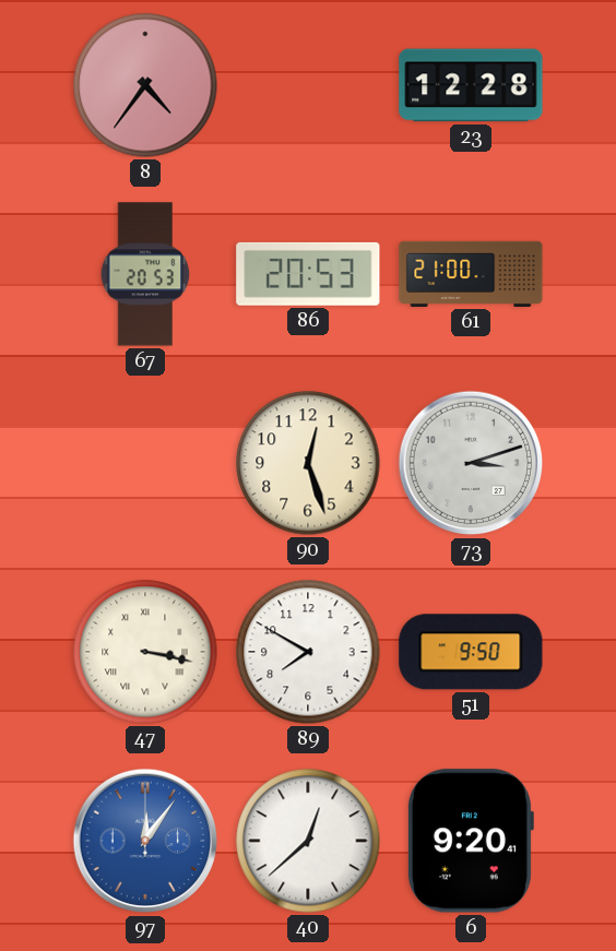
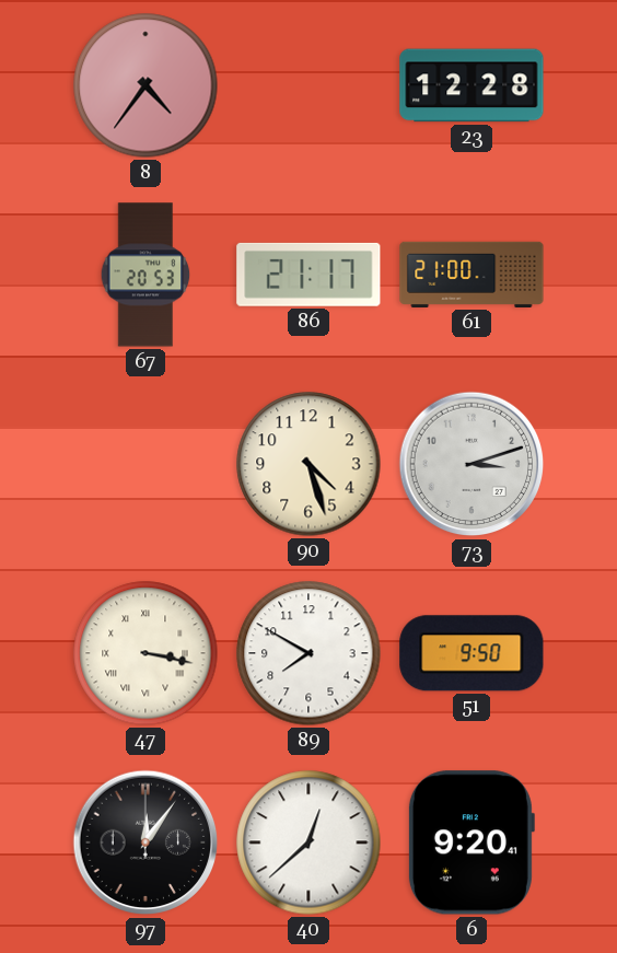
86: 20:53 -> 21:17
90: 12:27 -> 4:27
97 dial: blue -> black
